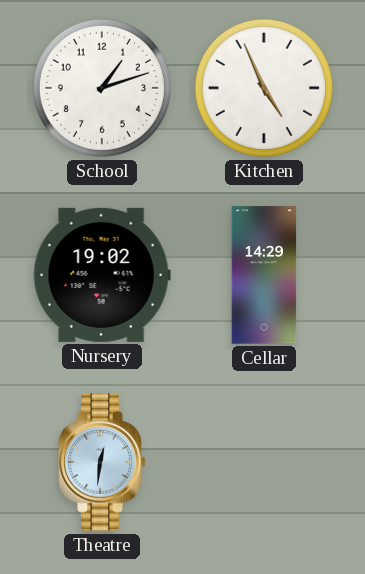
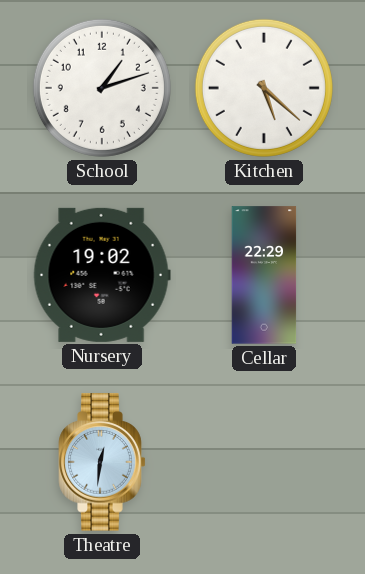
Kitchen: 4:56 -> 5:22
Cellar: 14:29 -> 22:29
